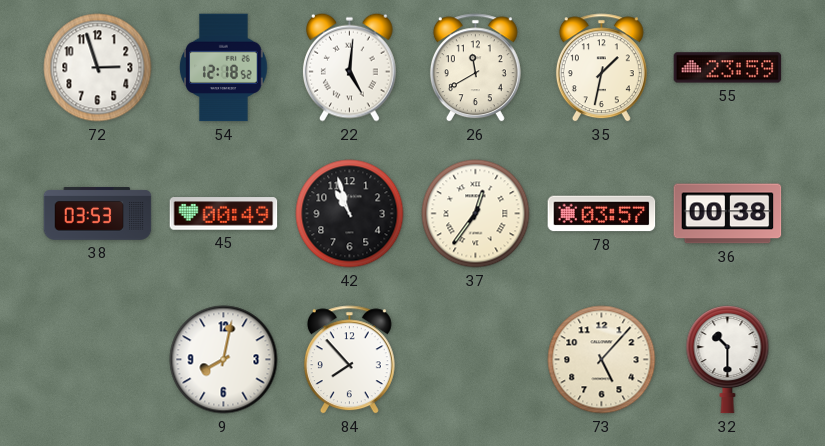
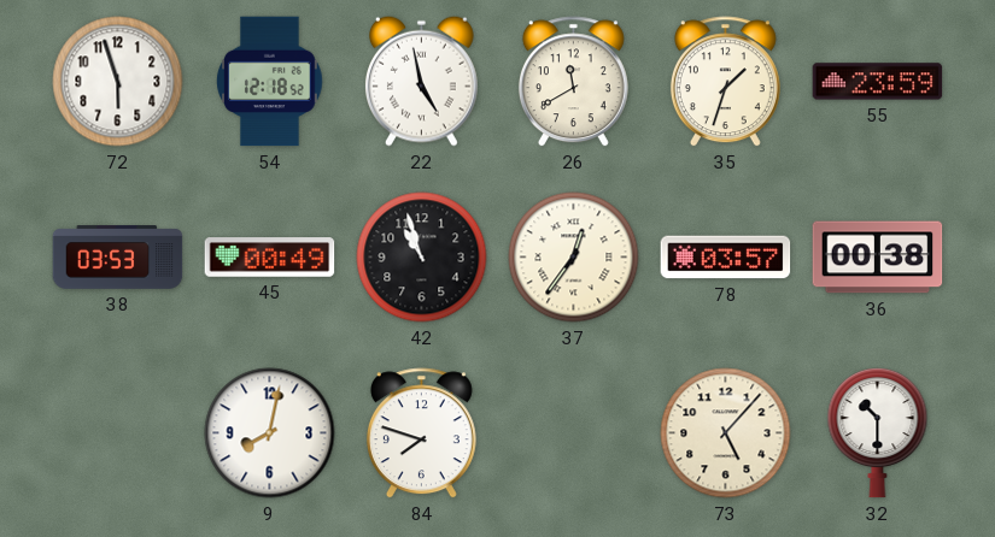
72: 2:57 -> 5:57
22: 5:01 -> 4:58
35: 1:32 -> 1:33
84: 7:53 -> 7:48
